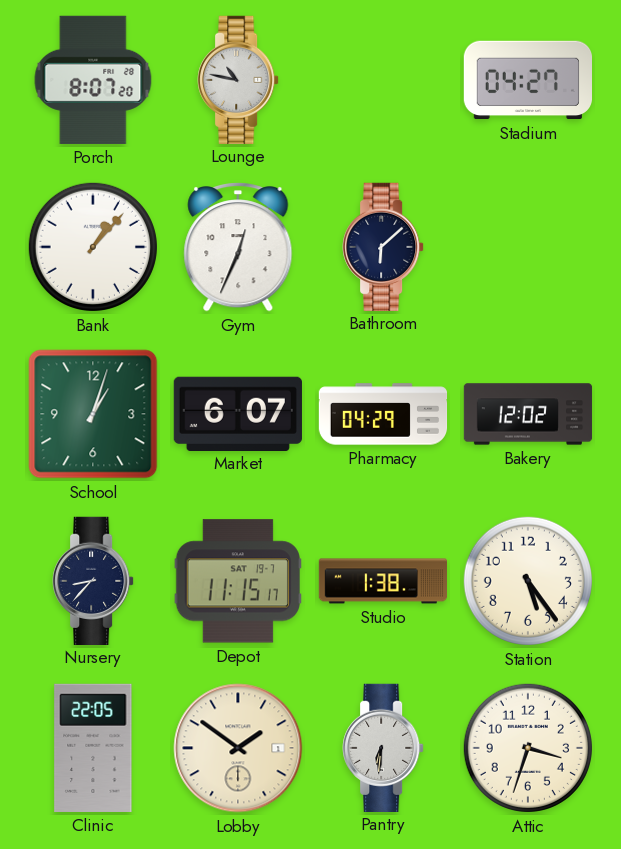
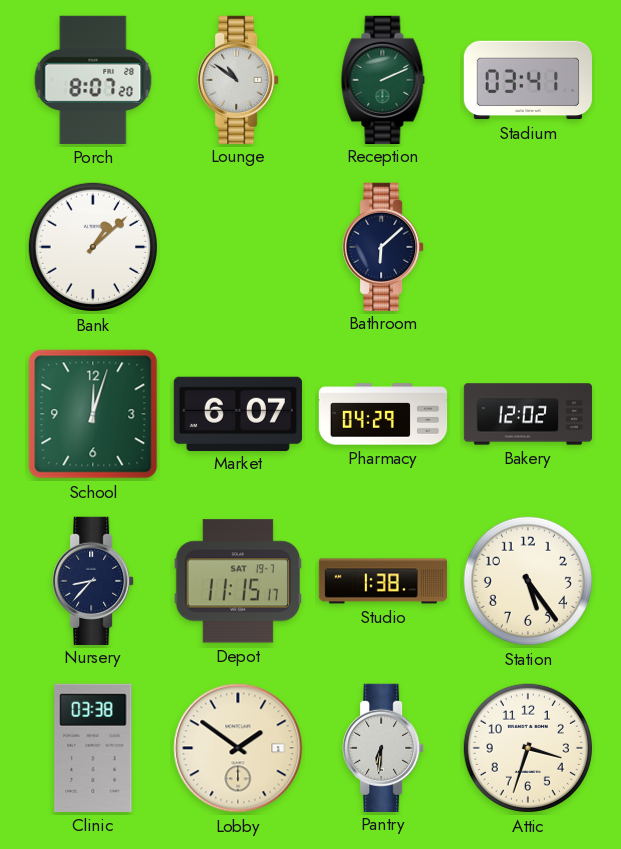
Lounge: 10:47 -> 10:51
Reception: none -> 2:11
Stadium: 04:27 -> 03:41
Bank: 1:07 -> 1:08
Gym: 12:34 -> none
School: 1:03 -> 12:03
Clinic: 22:05 -> 03:38
